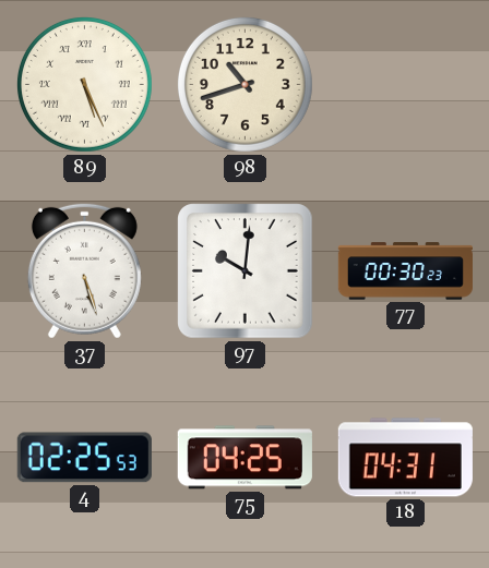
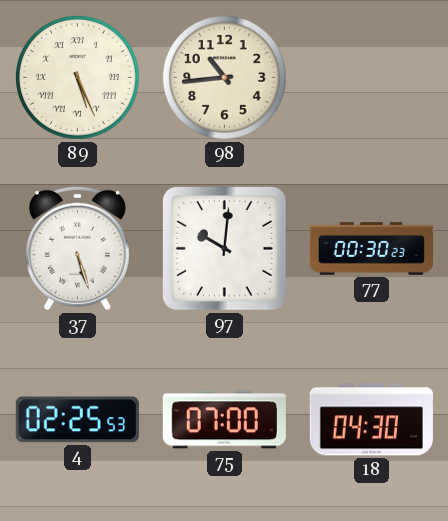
98: 10:42 -> 10:44
75: 04:25 -> 07:00
18: 04:31 -> 04:30
